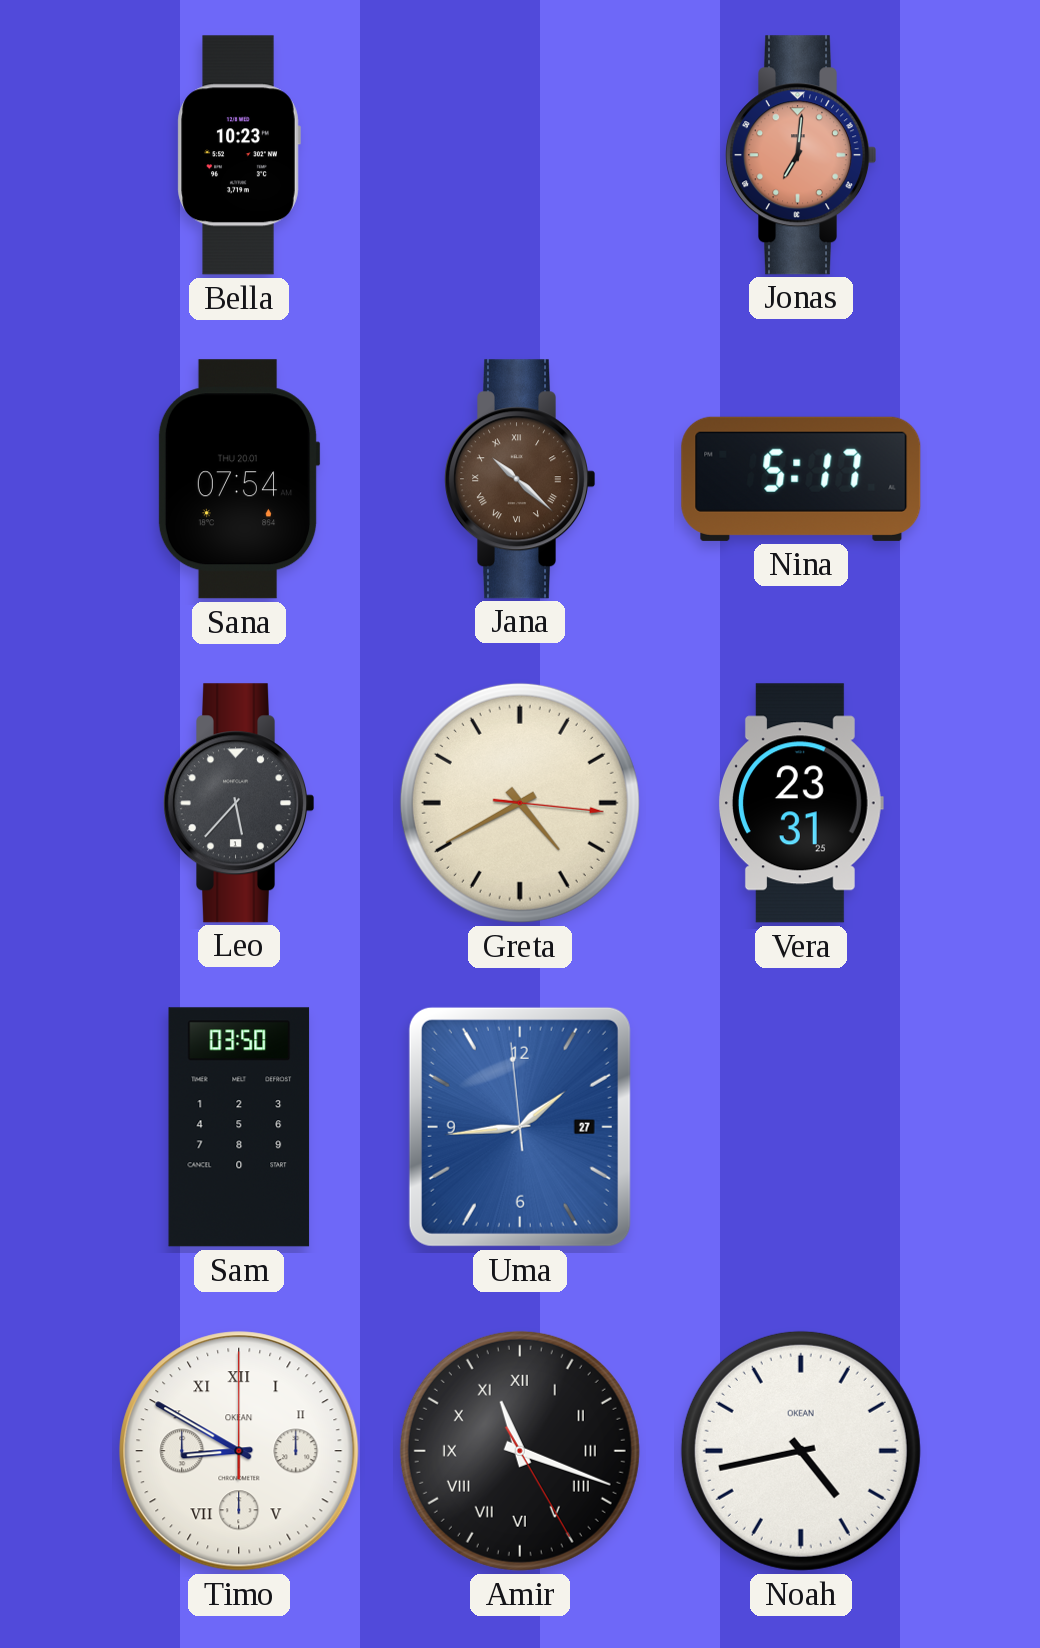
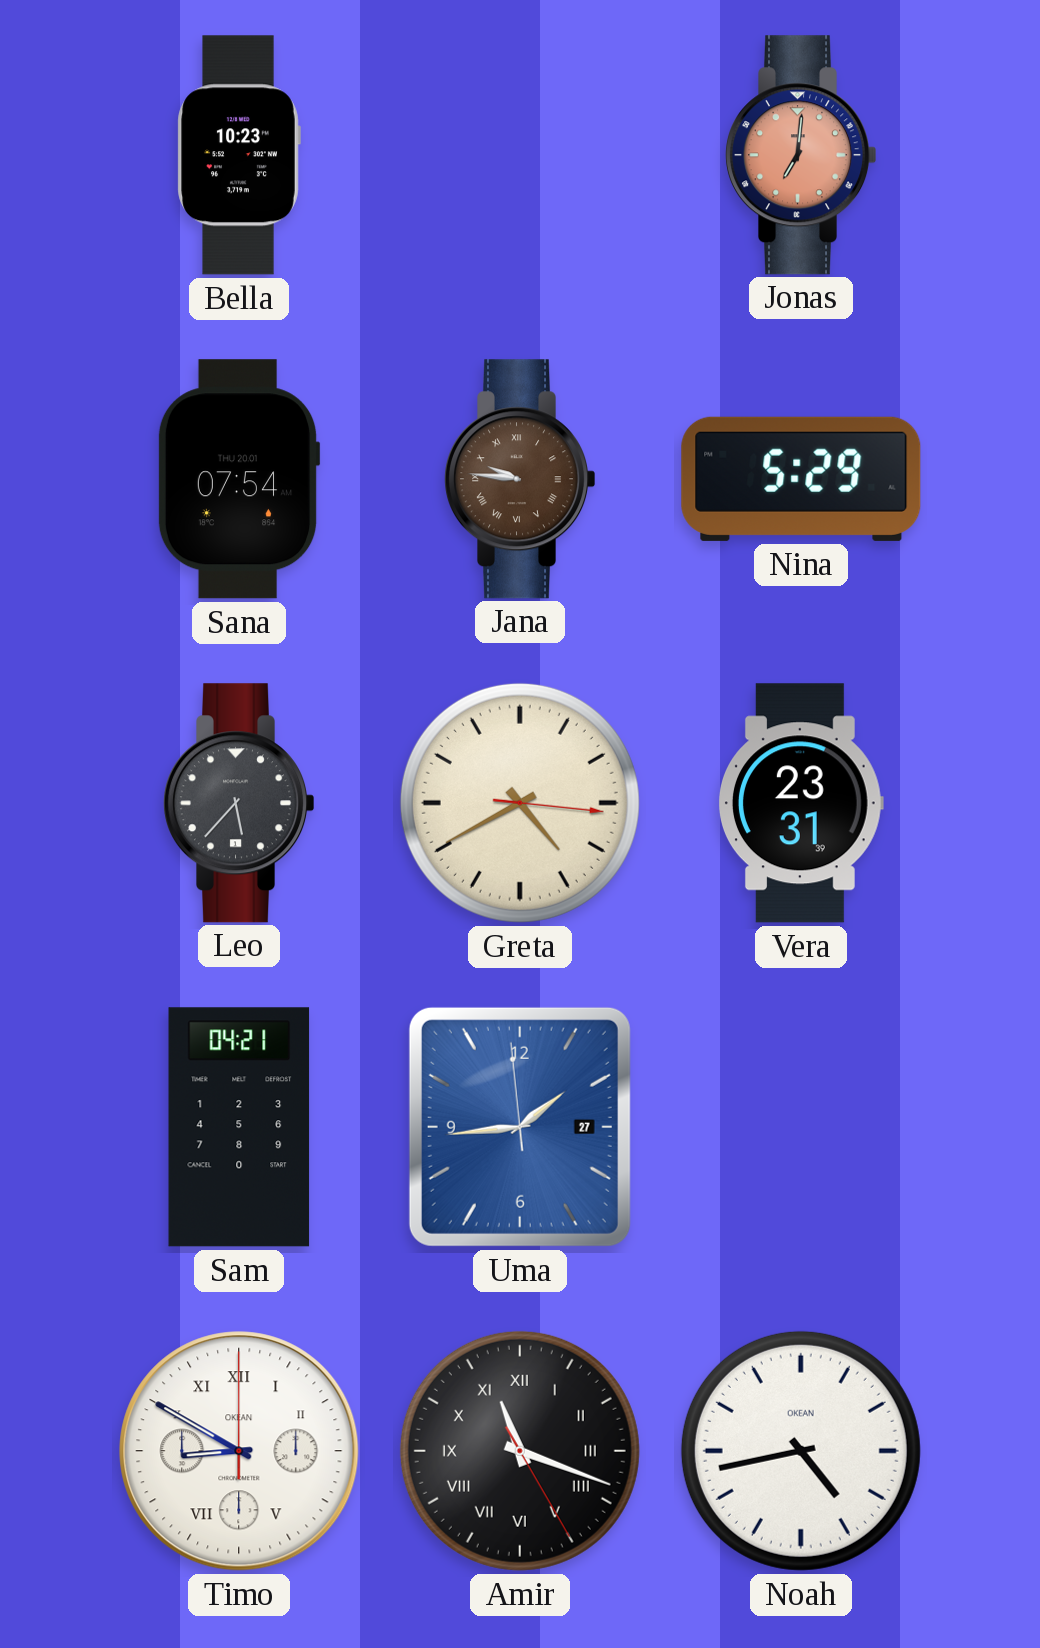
Jana: 10:22 -> 9:46
Nina: 5:17 -> 5:29
Vera: 23:31:25 -> 23:31:39
Sam: 03:50 -> 04:21
